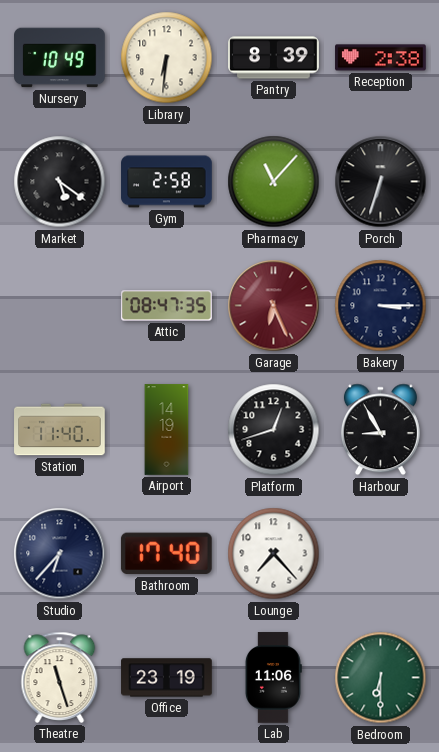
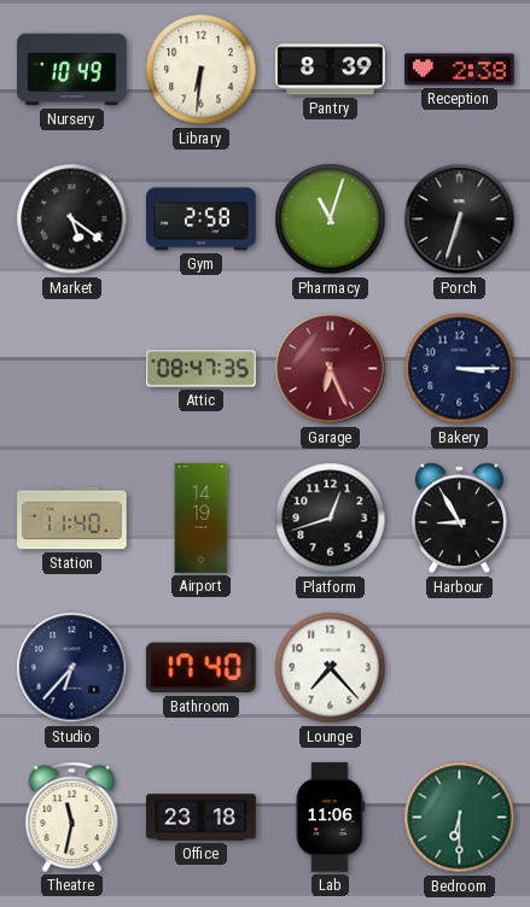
Pharmacy: 11:07 -> 11:03
Theatre: 11:27 -> 11:32
Office: 23:19 -> 23:18
